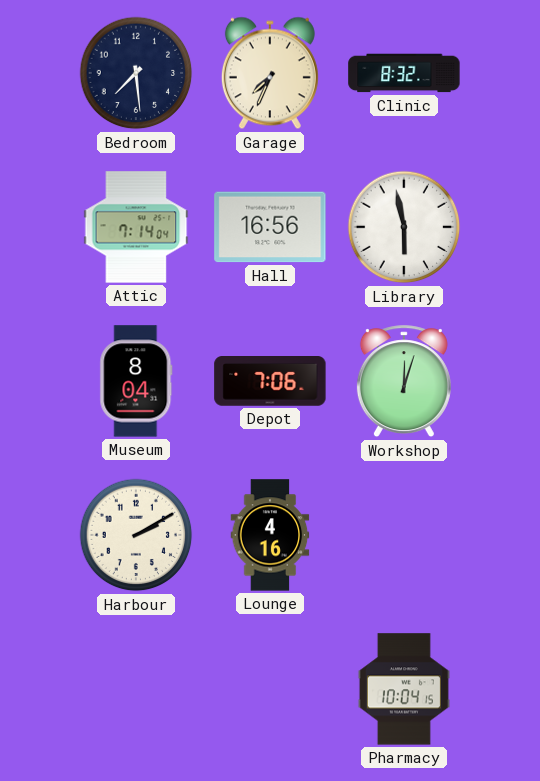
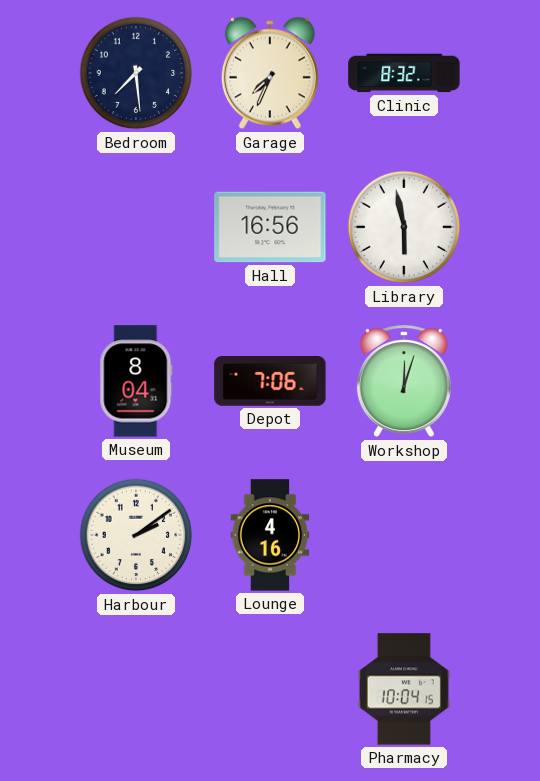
Attic: 7:14 -> none
Harbour: 2:10 -> 2:09
